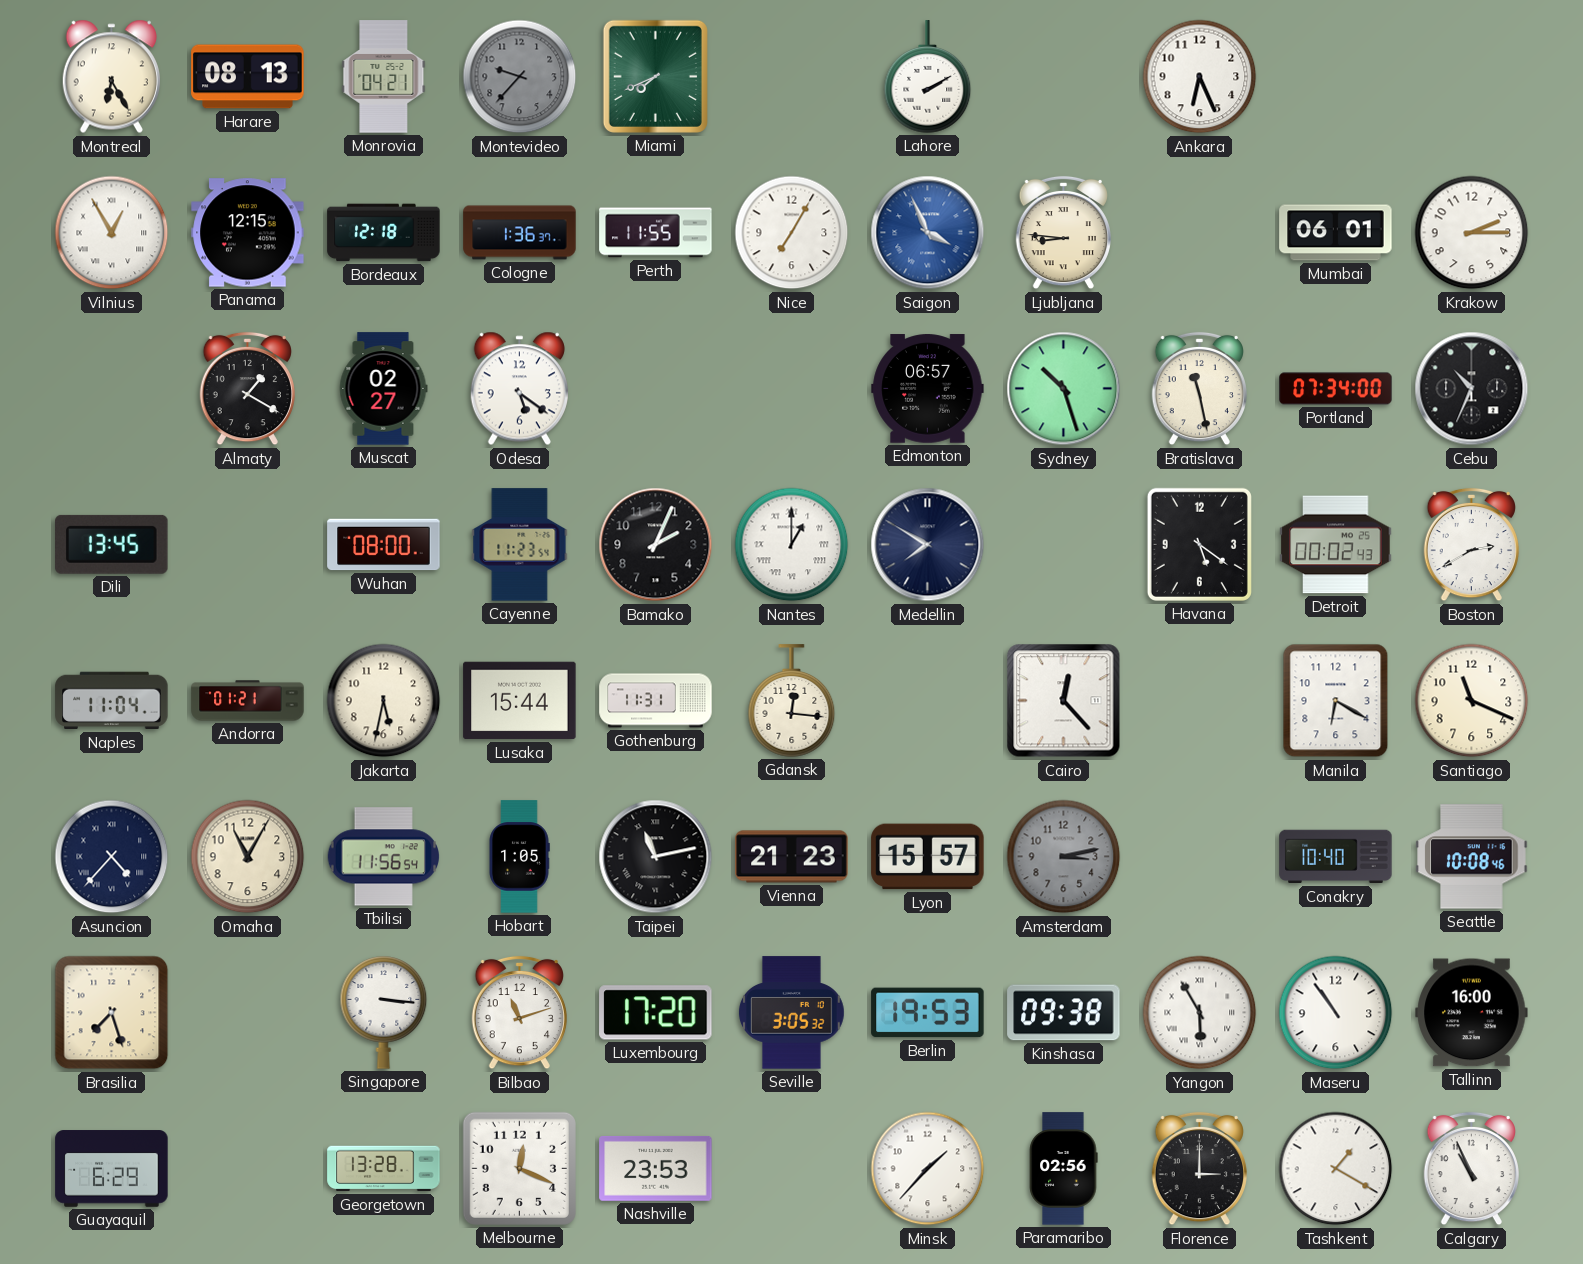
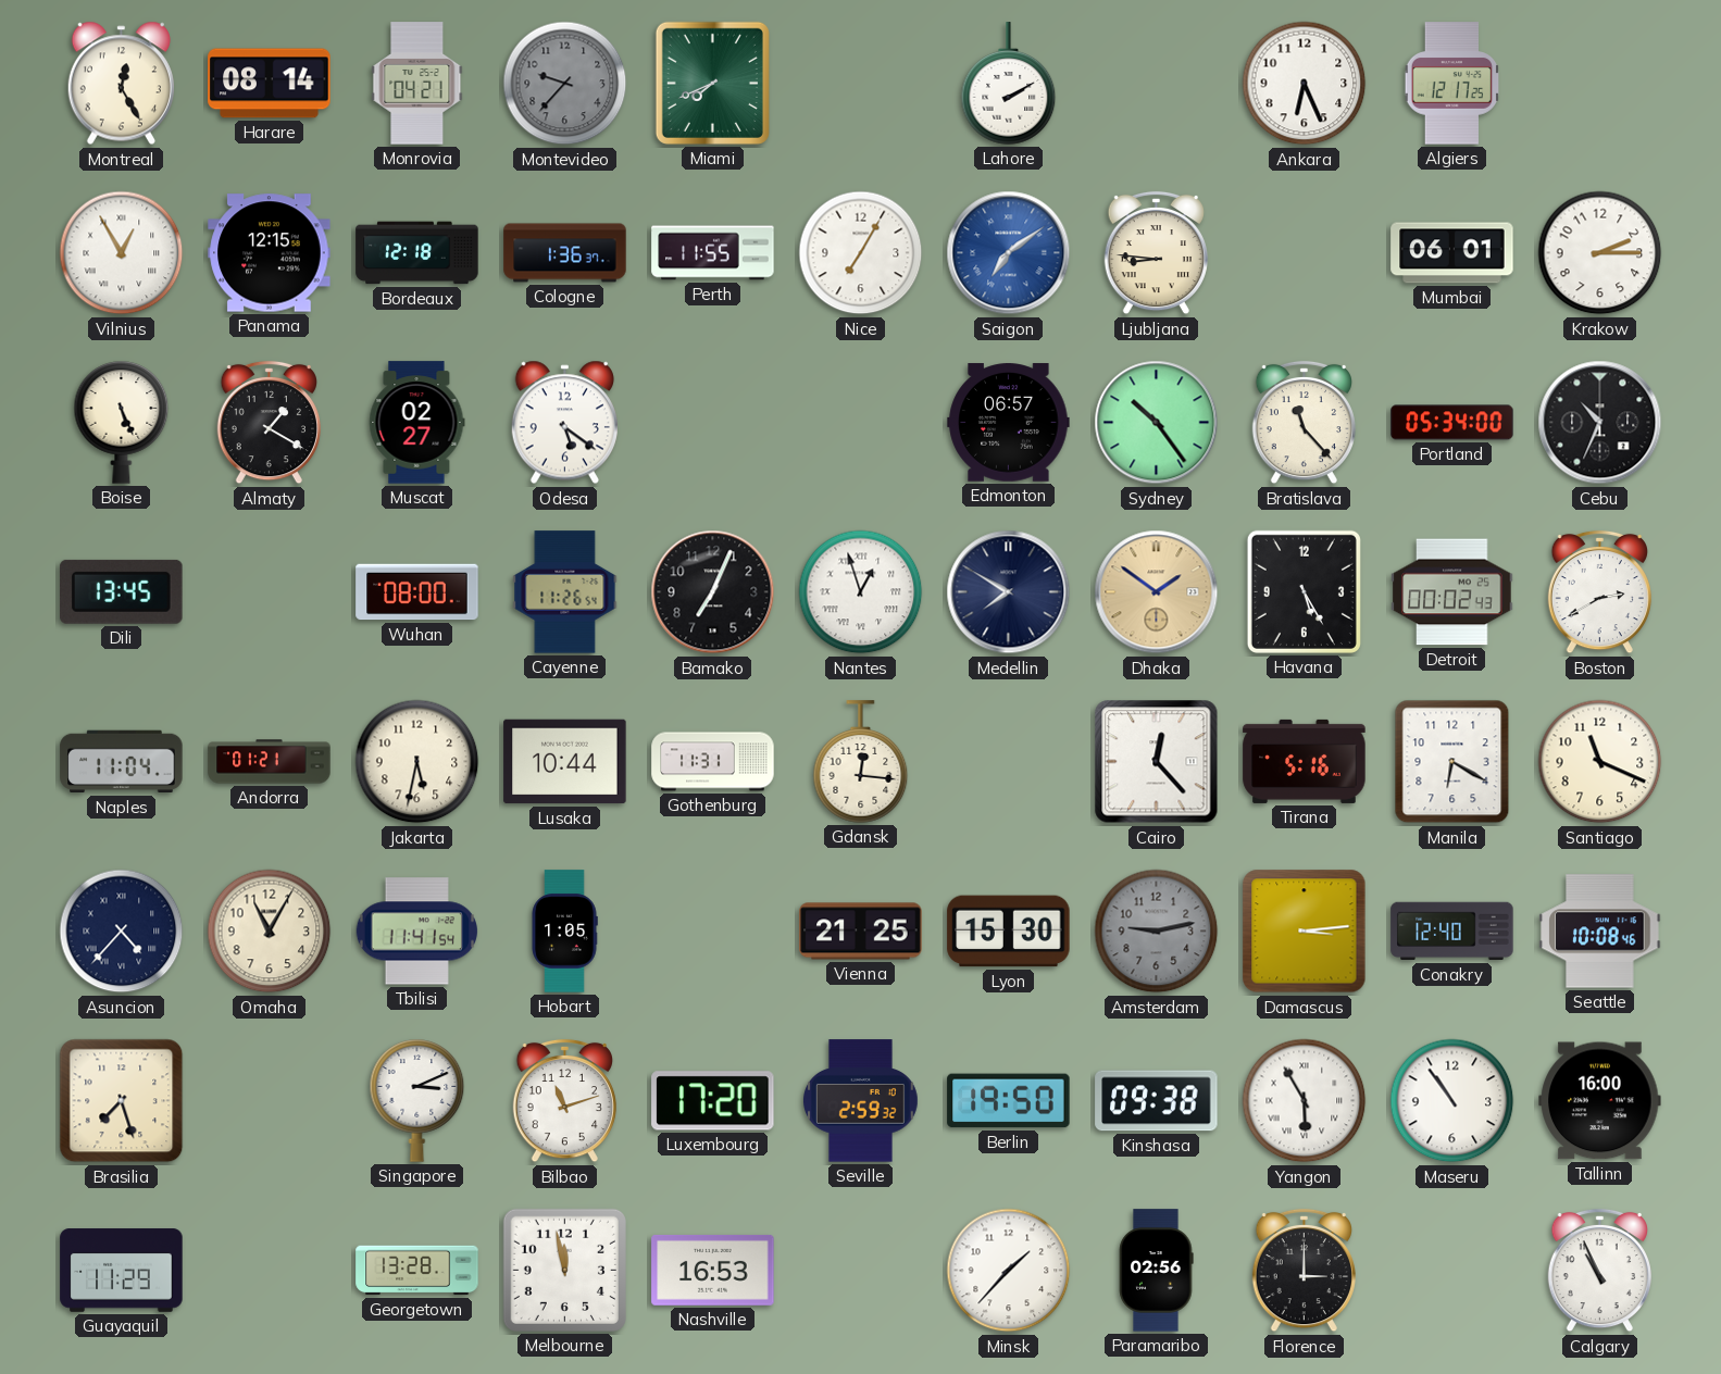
Montreal: 6:25 -> 12:25
Harare: 08:13 -> 08:14
Algiers: none -> 12:17
Saigon: 3:56 -> 7:09
Boise: none -> 5:26
Sydney: 10:27 -> 10:24
Bratislava: 11:28 -> 11:23
Portland: 07:34 -> 05:34
Cayenne: 11:23 -> 11:26
Bamako: 2:04 -> 7:04
Nantes: 1:00 -> 12:57
Dhaka: none -> 1:51
Havana: 5:21 -> 5:25
Lusaka: 15:44 -> 10:44
Tirana: none -> 5:16
Tbilisi: 11:56 -> 11:41
Taipei: 11:13 -> none
Vienna: 21:23 -> 21:25
Lyon: 15:57 -> 15:30
Amsterdam: 3:13 -> 9:13
Damascus: none -> 3:14
Conakry: 10:40 -> 12:40
Singapore: 3:16 -> 3:11
Seville: 3:05 -> 2:59
Berlin: 19:53 -> 19:50
Guayaquil: 6:29 -> 11:29
Melbourne: 12:19 -> 11:58
Nashville: 23:53 -> 16:53
Tashkent: 1:20 -> none
